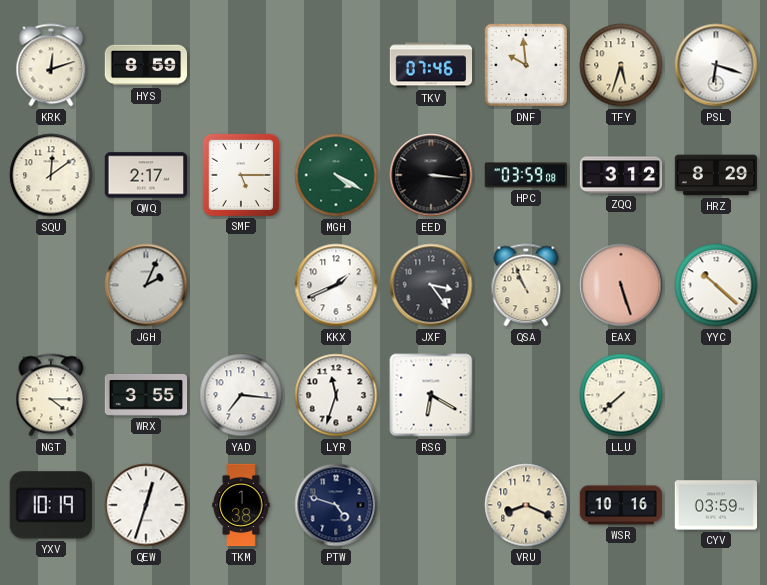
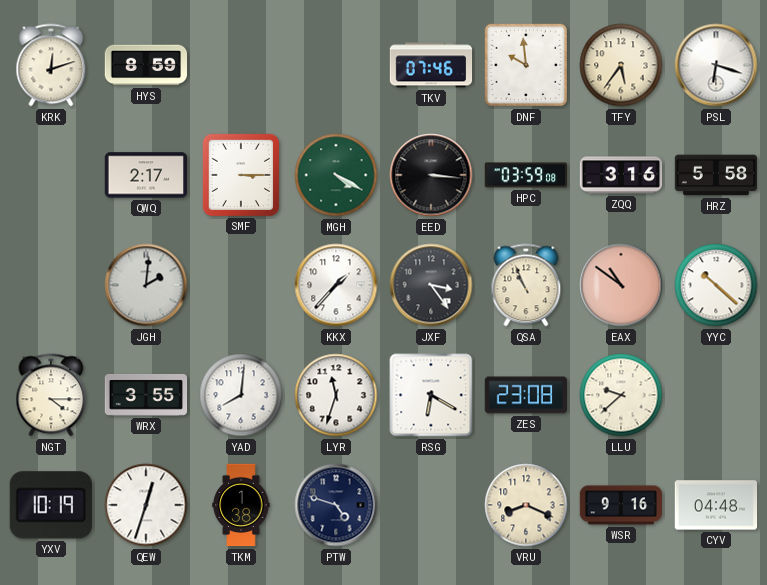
TFY: 5:33 -> 5:36
SQU: 12:09 -> none
SMF: 5:15 -> 3:15
ZQQ: 3:12 -> 3:16
HRZ: 8:29 -> 5:58
JGH: 2:04 -> 2:01
KKX: 1:41 -> 1:37
EAX: 5:27 -> 10:51
YAD: 7:16 -> 8:01
ZES: none -> 23:08
LLU: 7:38 -> 9:38
WSR: 10:16 -> 9:16
CYV: 03:59 -> 04:48
